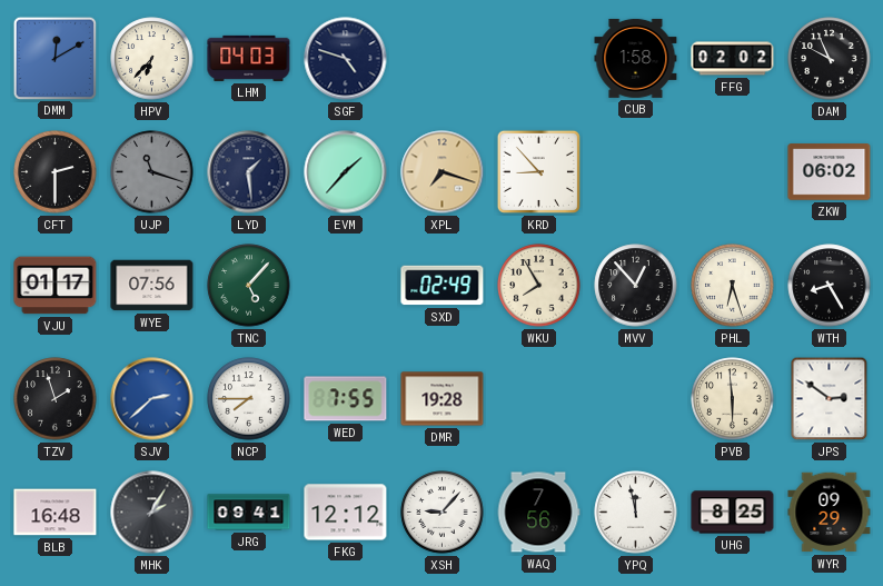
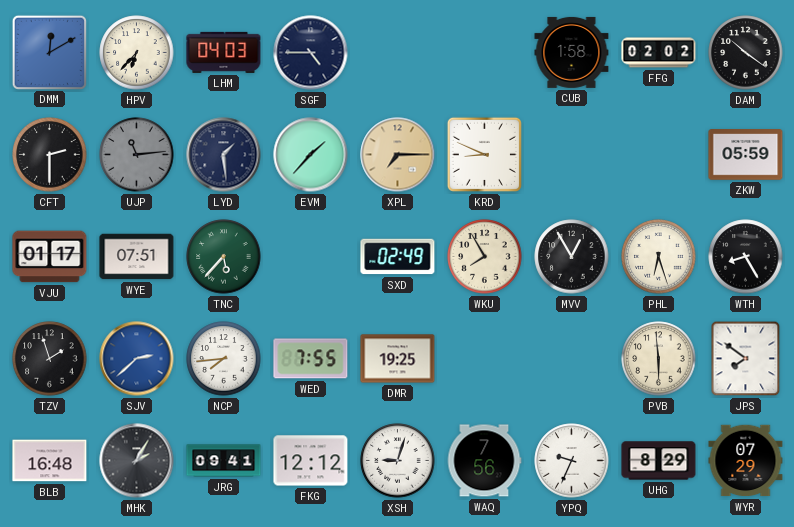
SGF: 4:48 -> 4:45
DAM: 9:56 -> 10:21
UJP: 11:18 -> 11:14
XPL: 7:18 -> 7:15
KRD: 8:53 -> 8:49
ZKW: 06:02 -> 05:59
WYE: 07:56 -> 07:51
TNC: 5:07 -> 5:37
MVV: 12:53 -> 12:55
NCP: 7:45 -> 7:44
DMR: 19:28 -> 19:25
JPS: 2:51 -> 7:51
XSH: 9:07 -> 9:03
YPQ: 11:58 -> 9:34
UHG: 8:25 -> 8:29
WYR: 09:29 -> 07:29
